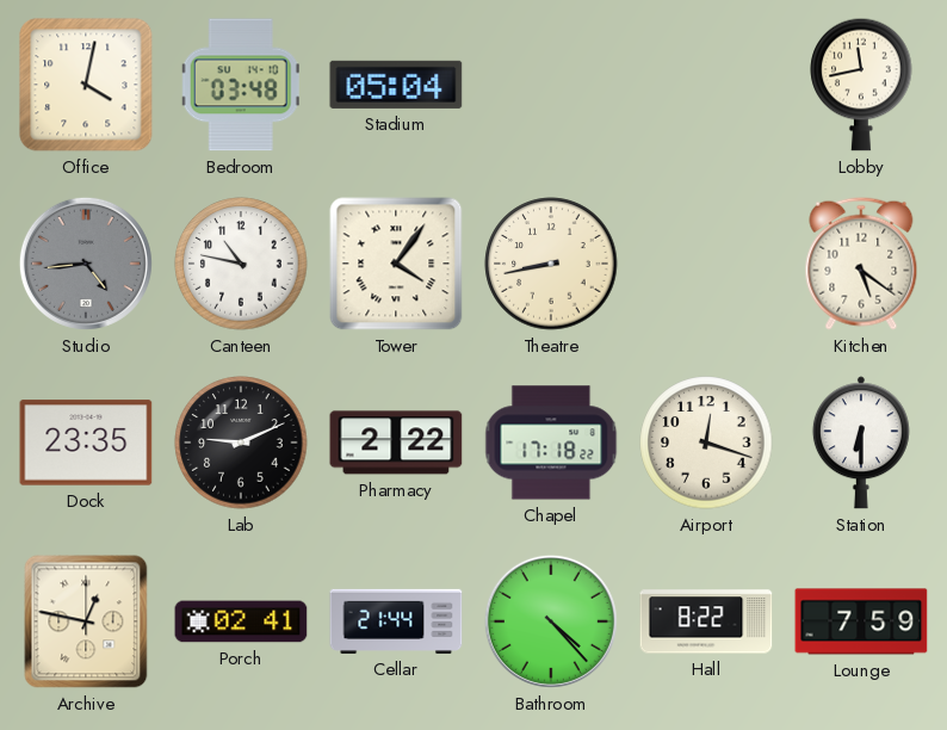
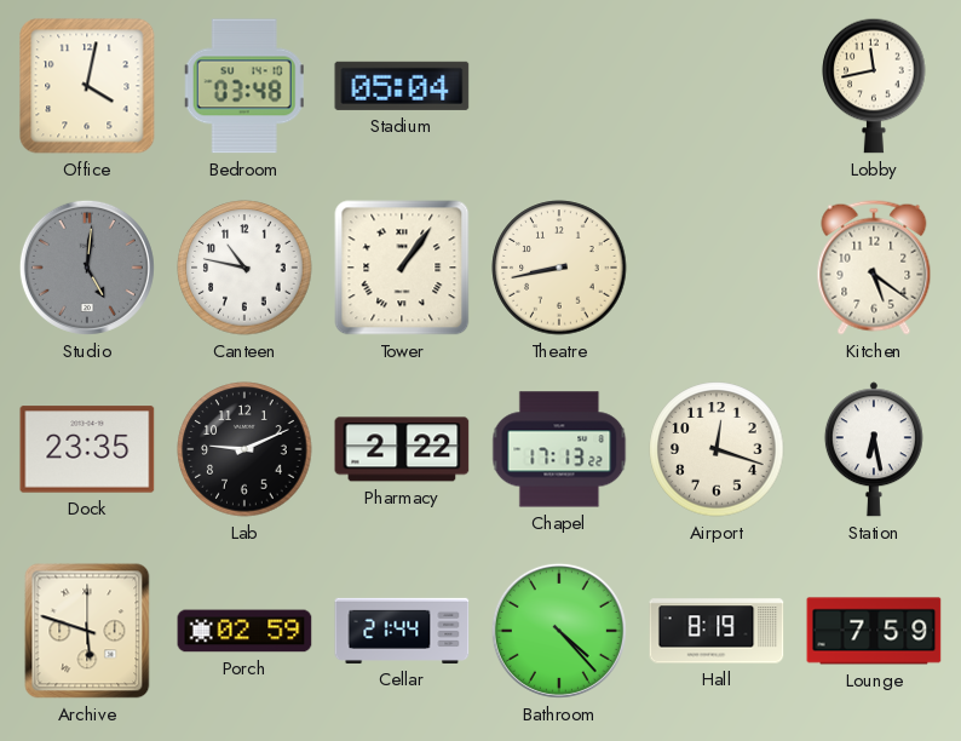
Studio: 4:44 -> 5:01
Tower: 4:06 -> 1:06
Chapel: 17:18 -> 17:13
Station: 6:30 -> 6:28
Archive: 12:47 -> 5:48
Porch: 02:41 -> 02:59
Hall: 8:22 -> 8:19
